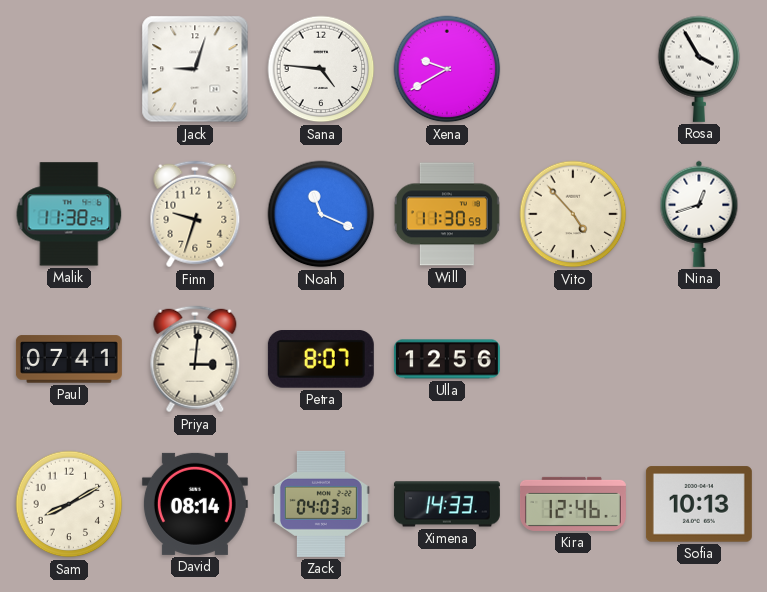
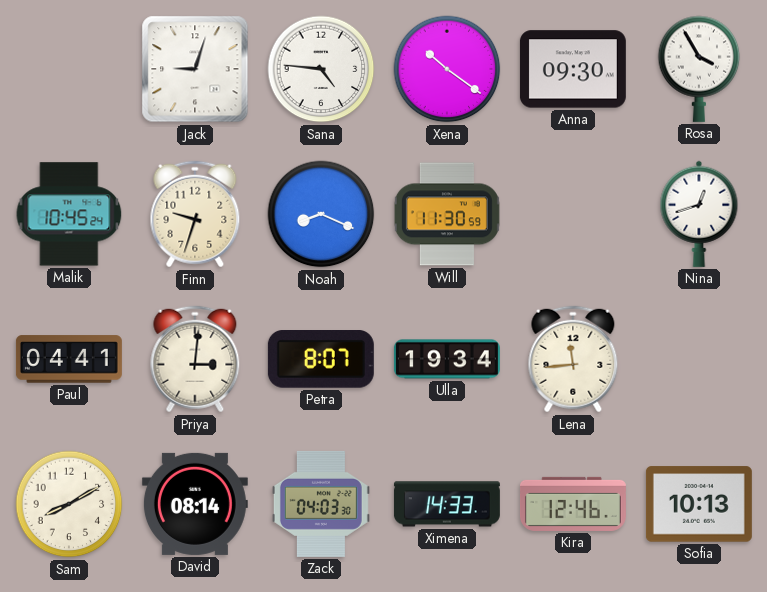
Xena: 9:40 -> 10:21
Anna: none -> 09:30
Malik: 11:38 -> 10:45
Noah: 11:19 -> 8:19
Vito: 4:53 -> none
Paul: 07:41 -> 04:41
Ulla: 12:56 -> 19:34
Lena: none -> 11:44
